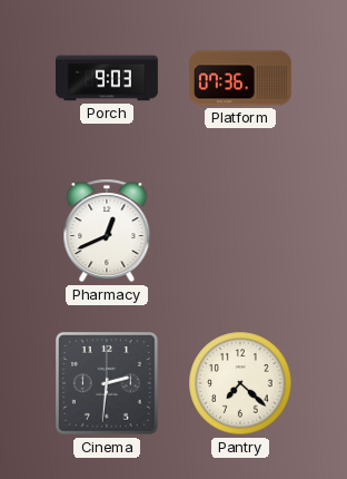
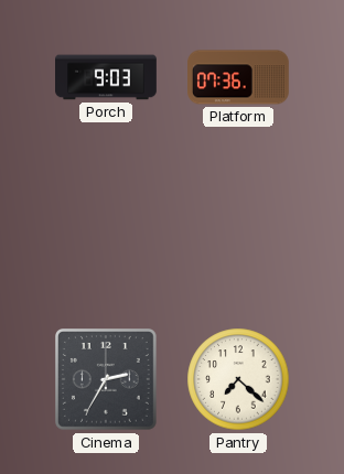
Pharmacy: 12:41 -> none
Cinema: 2:31 -> 2:35
